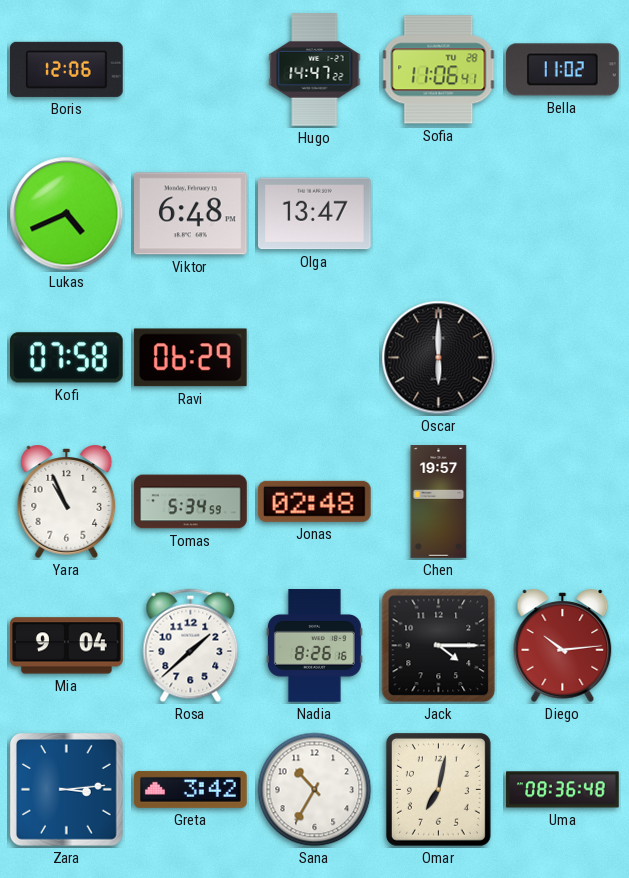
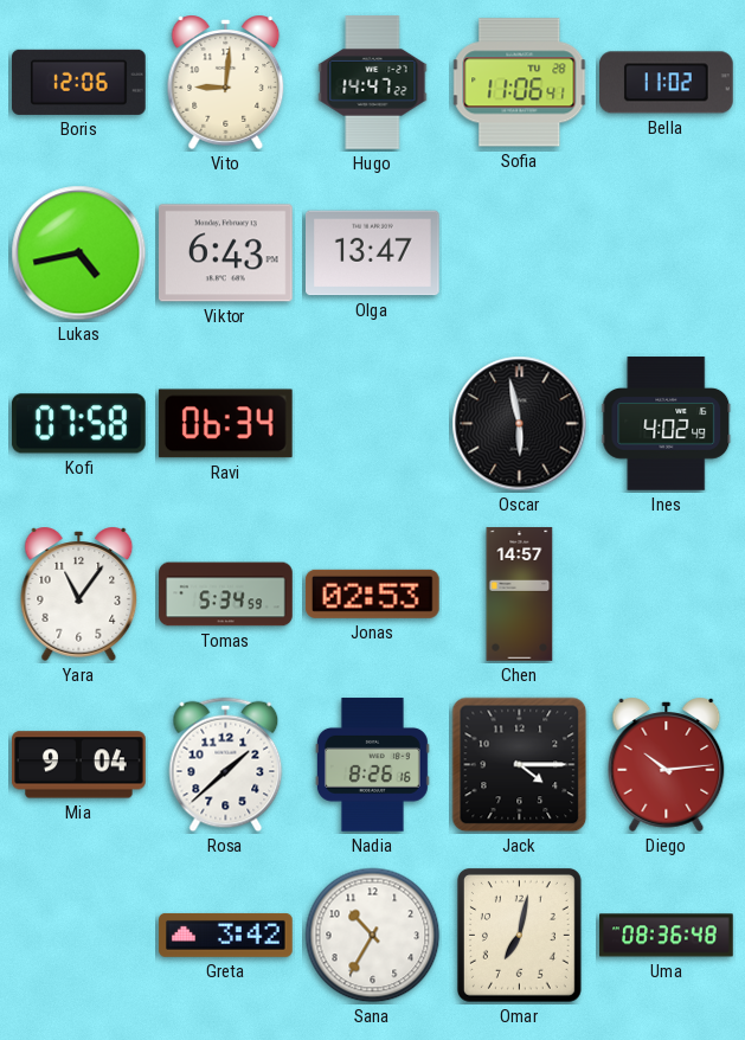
Vito: none -> 9:01
Lukas: 4:41 -> 4:43
Viktor: 6:48 -> 6:43
Ravi: 06:29 -> 06:34
Oscar: 6:00 -> 5:58
Ines: none -> 4:02
Yara: 10:56 -> 11:06
Jonas: 02:48 -> 02:53
Chen: 19:57 -> 14:57
Zara: 3:14 -> none
